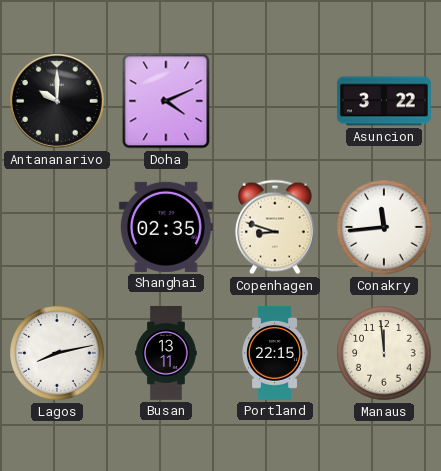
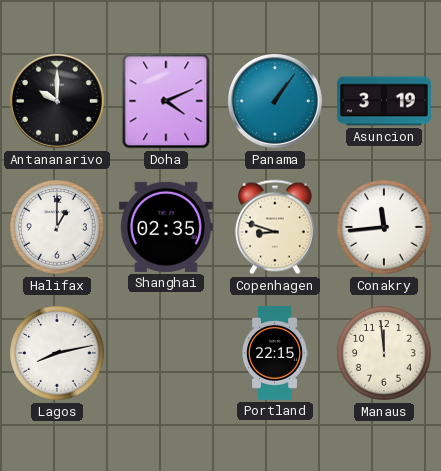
Panama: none -> 1:06
Asuncion: 3:22 -> 3:19
Halifax: none -> 1:00
Busan: 13:11 -> none
